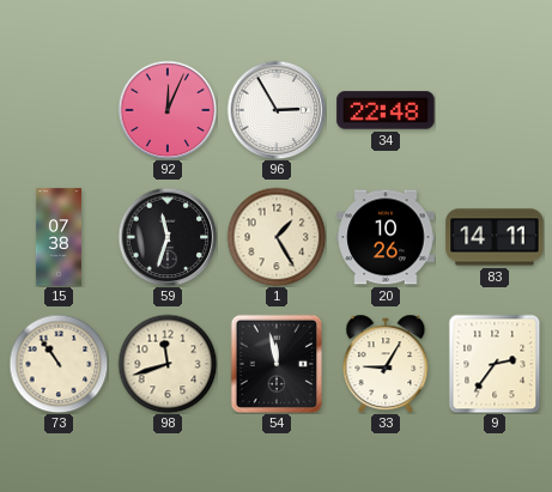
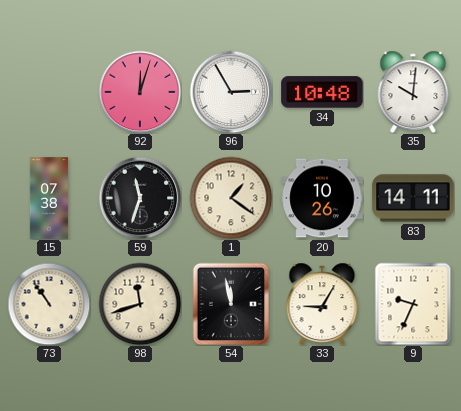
92: 12:04 -> 12:03
34: 22:48 -> 10:48
35: none -> 10:01
1: 1:25 -> 1:21
9: 2:36 -> 9:34
